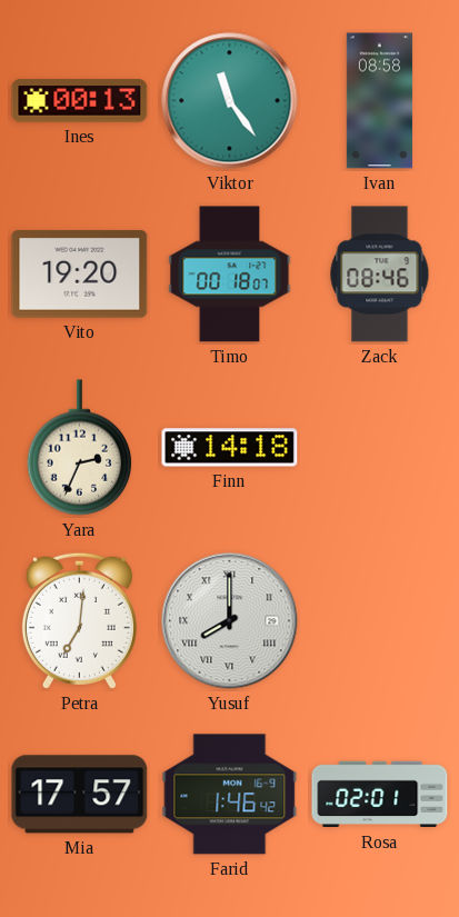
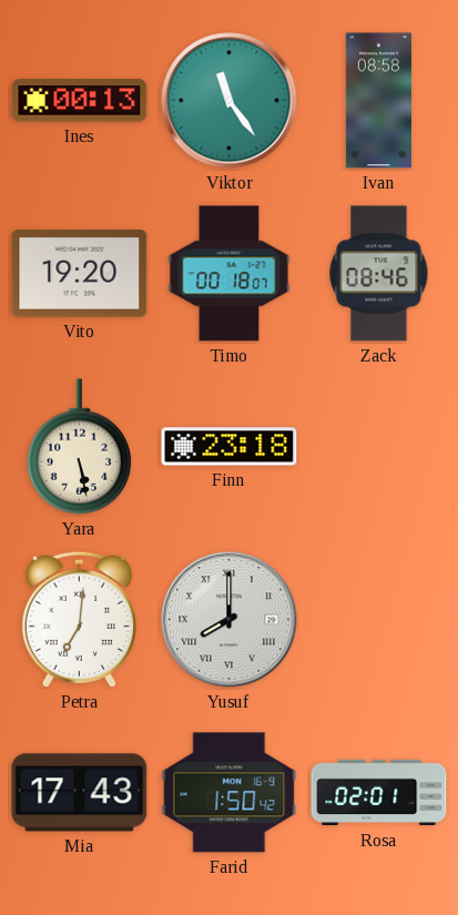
Yara: 2:34 -> 5:28
Finn: 14:18 -> 23:18
Mia: 17:57 -> 17:43
Farid: 1:46 -> 1:50
